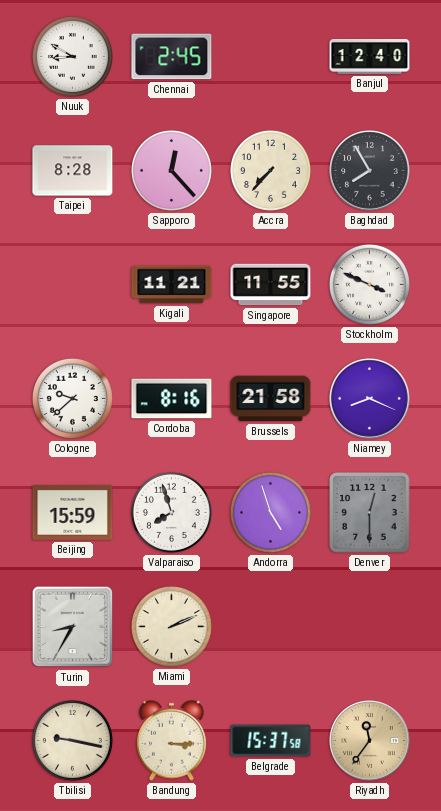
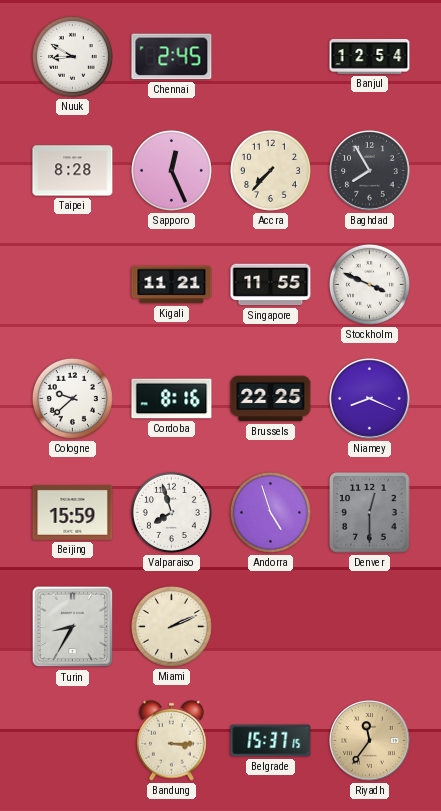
Banjul: 12:40 -> 12:54
Sapporo: 12:23 -> 12:26
Brussels: 21:58 -> 22:25
Tbilisi: 9:17 -> none
Belgrade: 15:37:58 -> 15:37:15
